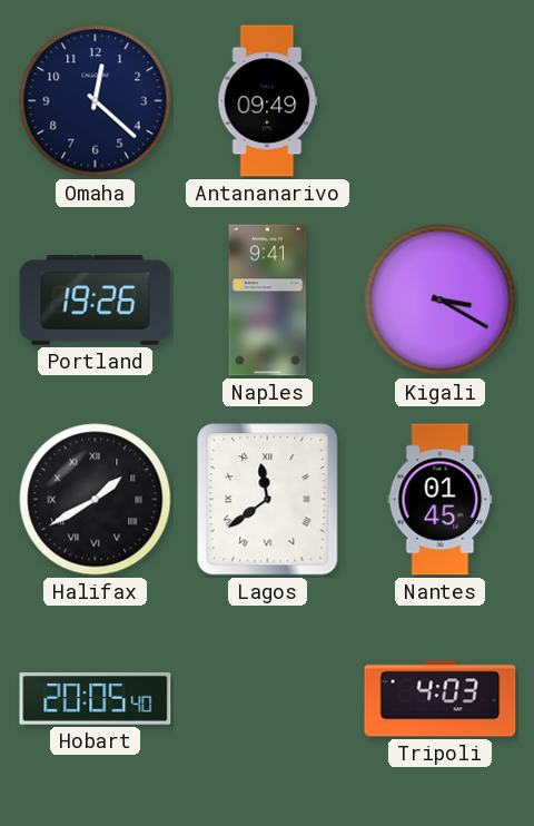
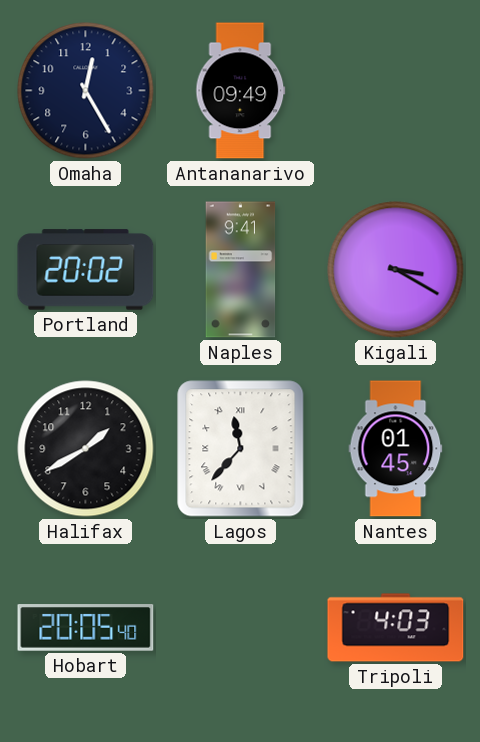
Omaha: 12:22 -> 12:25
Portland: 19:26 -> 20:02
Halifax numerals: Roman -> Arabic
Lagos: 11:39 -> 11:37
